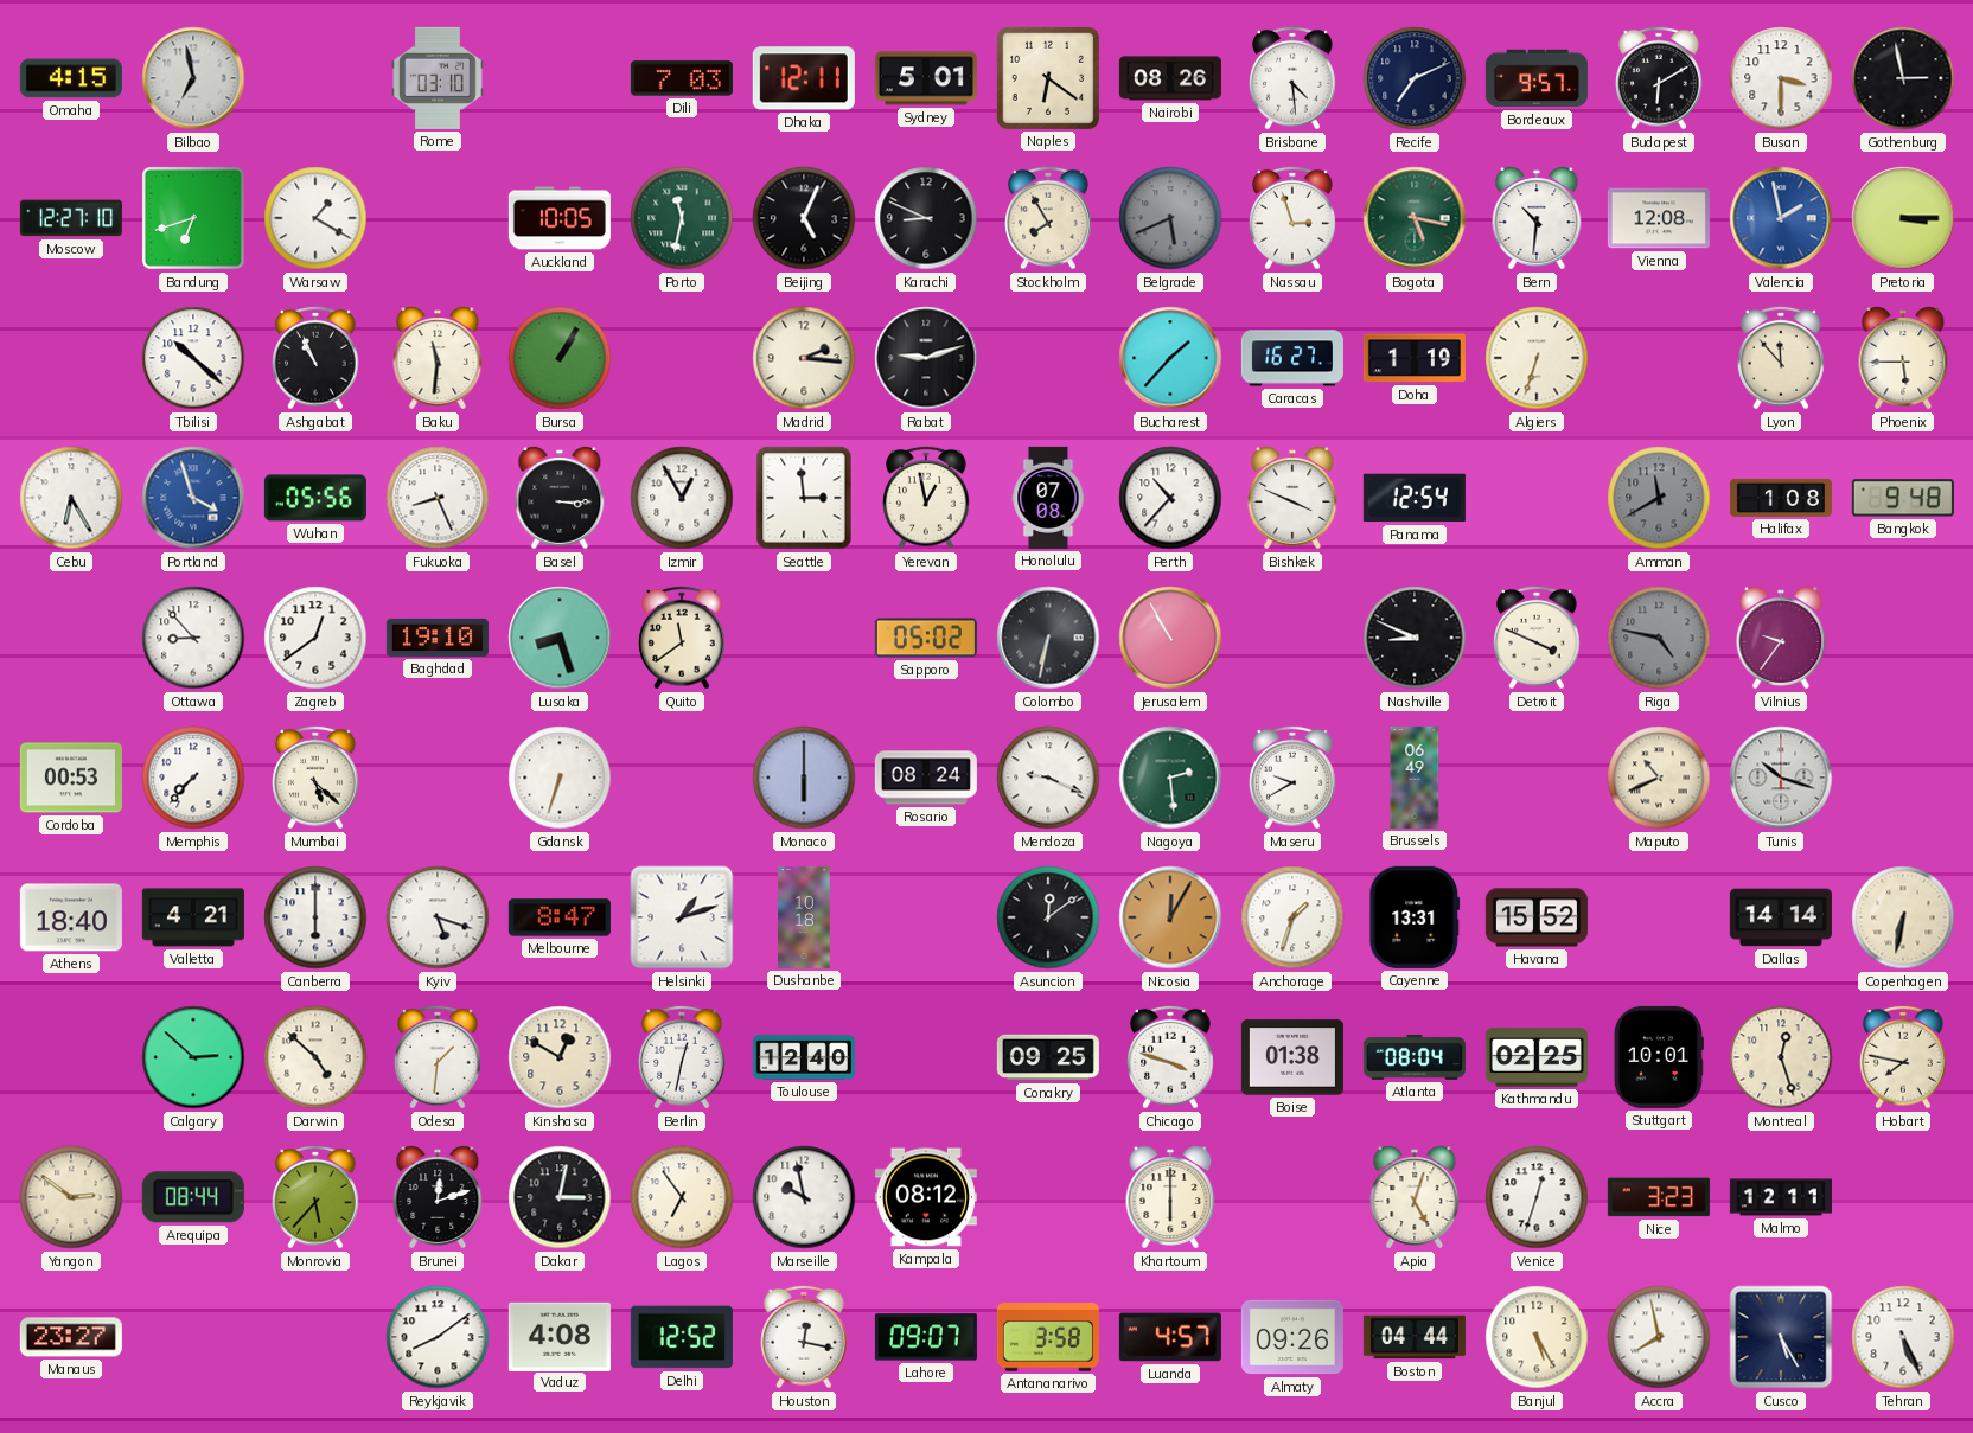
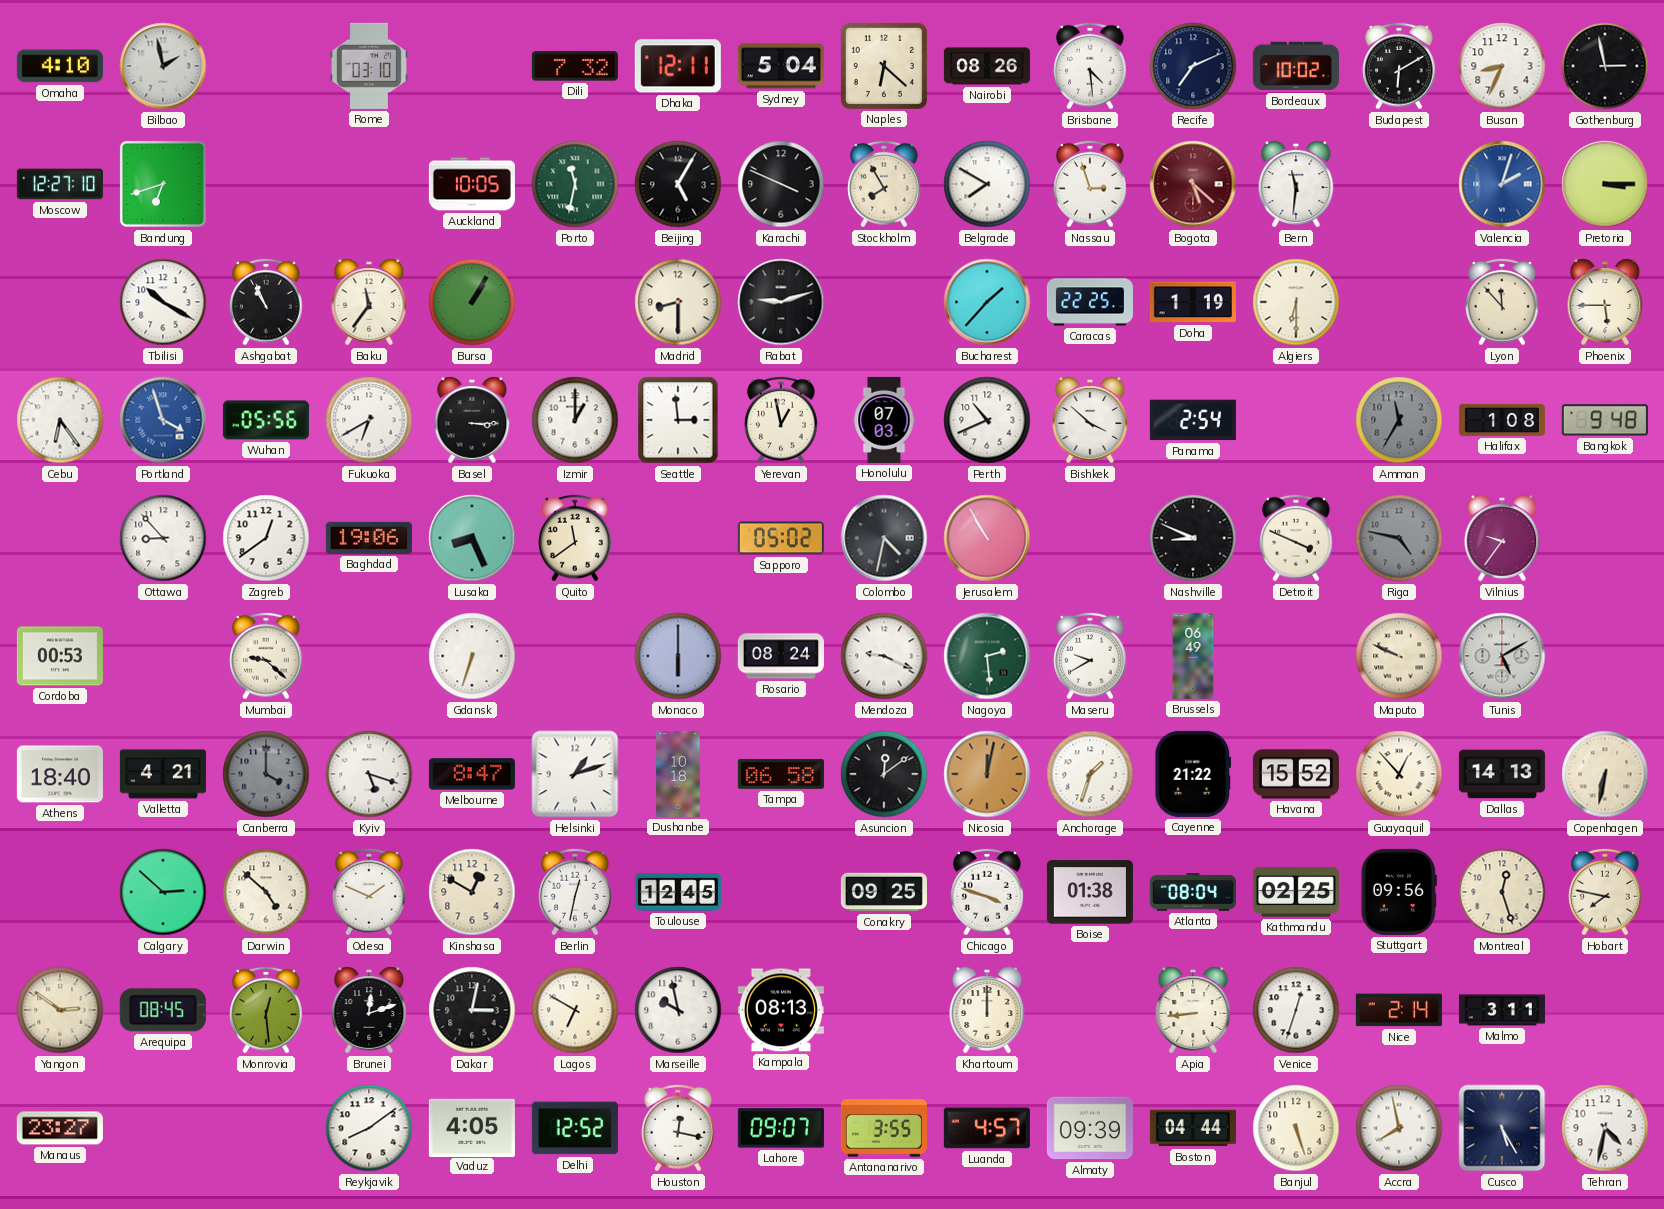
Omaha: 4:15 -> 4:10
Bilbao: 6:58 -> 1:58
Dili: 7:03 -> 7:32
Sydney: 5:01 -> 5:04
Naples: 6:21 -> 6:22
Bordeaux: 9:57 -> 10:02
Busan: 3:30 -> 8:34
Warsaw: 1:20 -> none
Beijing: 5:04 -> 5:05
Karachi: 8:49 -> 3:49
Belgrade: 5:41 -> 7:50
Belgrade dial: grey -> white
Bogota: 5:17 -> 5:22
Bogota dial: green -> burgundy
Bern: 10:31 -> 11:31
Vienna: 12:08 -> none
Valencia: 1:58 -> 2:03
Tbilisi: 10:22 -> 10:20
Baku: 11:31 -> 11:36
Madrid: 2:16 -> 8:30
Caracas: 16:27 -> 22:25
Algiers: 6:33 -> 6:30
Cebu: 6:25 -> 6:24
Fukuoka: 8:26 -> 6:40
Izmir: 12:55 -> 1:00
Honolulu: 07:08 -> 07:03
Perth: 10:37 -> 10:41
Bishkek: 3:49 -> 3:52
Panama: 12:54 -> 2:54
Amman: 11:40 -> 11:35
Baghdad: 19:10 -> 19:06
Lusaka: 8:27 -> 8:26
Colombo: 6:32 -> 4:32
Memphis: 7:37 -> none
Mumbai: 5:22 -> 9:22
Maputo: 10:41 -> 9:49
Tunis: 10:18 -> 5:10
Canberra: 6:00 -> 4:00
Canberra dial: white -> grey
Tampa: none -> 06:58
Nicosia: 12:05 -> 12:02
Cayenne: 13:31 -> 21:22
Guayaquil: none -> 12:53
Dallas: 14:14 -> 14:13
Odesa: 1:31 -> 1:49
Toulouse: 12:40 -> 12:45
Stuttgart: 10:01 -> 09:56
Arequipa: 08:44 -> 08:45
Monrovia: 5:37 -> 12:29
Lagos: 6:54 -> 6:50
Kampala: 08:12 -> 08:13
Khartoum: 6:00 -> 12:00
Apia: 5:03 -> 8:44
Nice: 3:23 -> 2:14
Malmo: 12:11 -> 3:11
Vaduz: 4:08 -> 4:05
Antananarivo: 3:58 -> 3:55
Almaty: 09:26 -> 09:39
Banjul: 5:25 -> 5:27
Tehran: 5:26 -> 4:32
